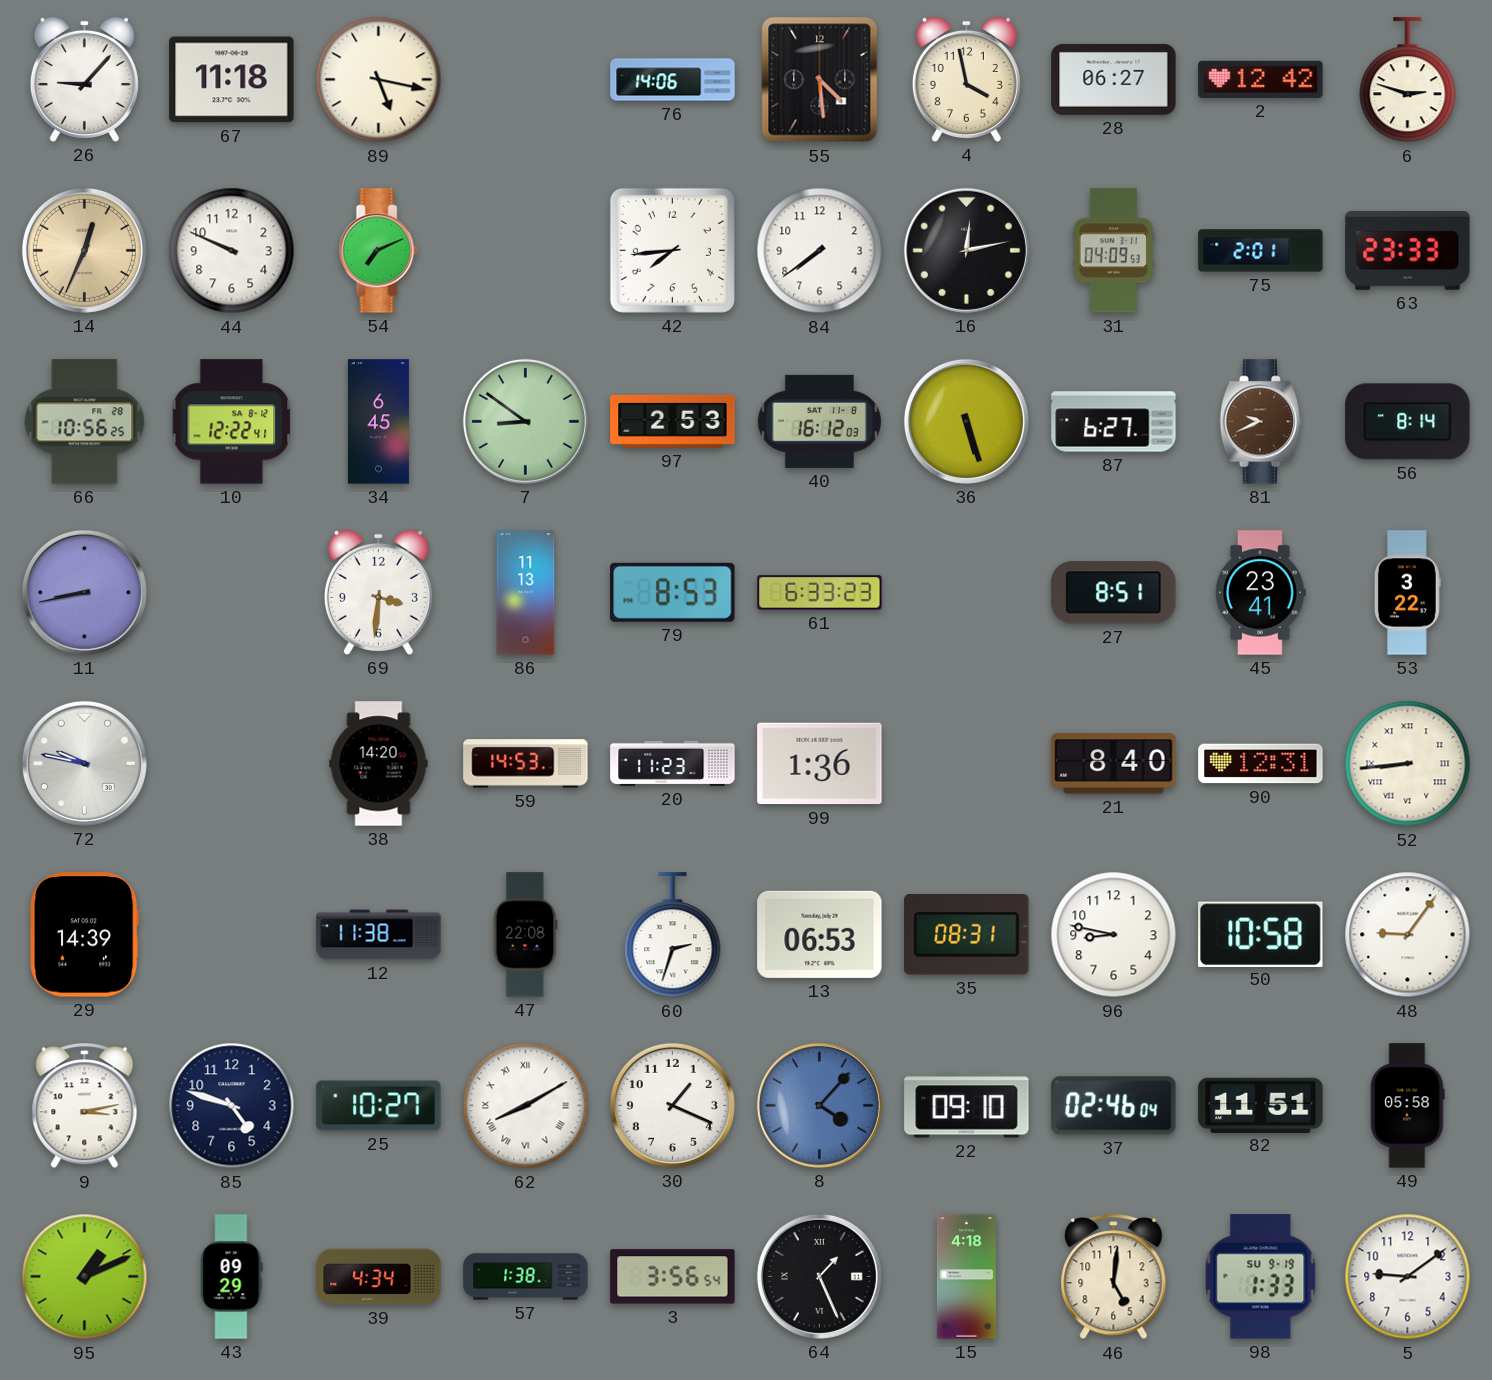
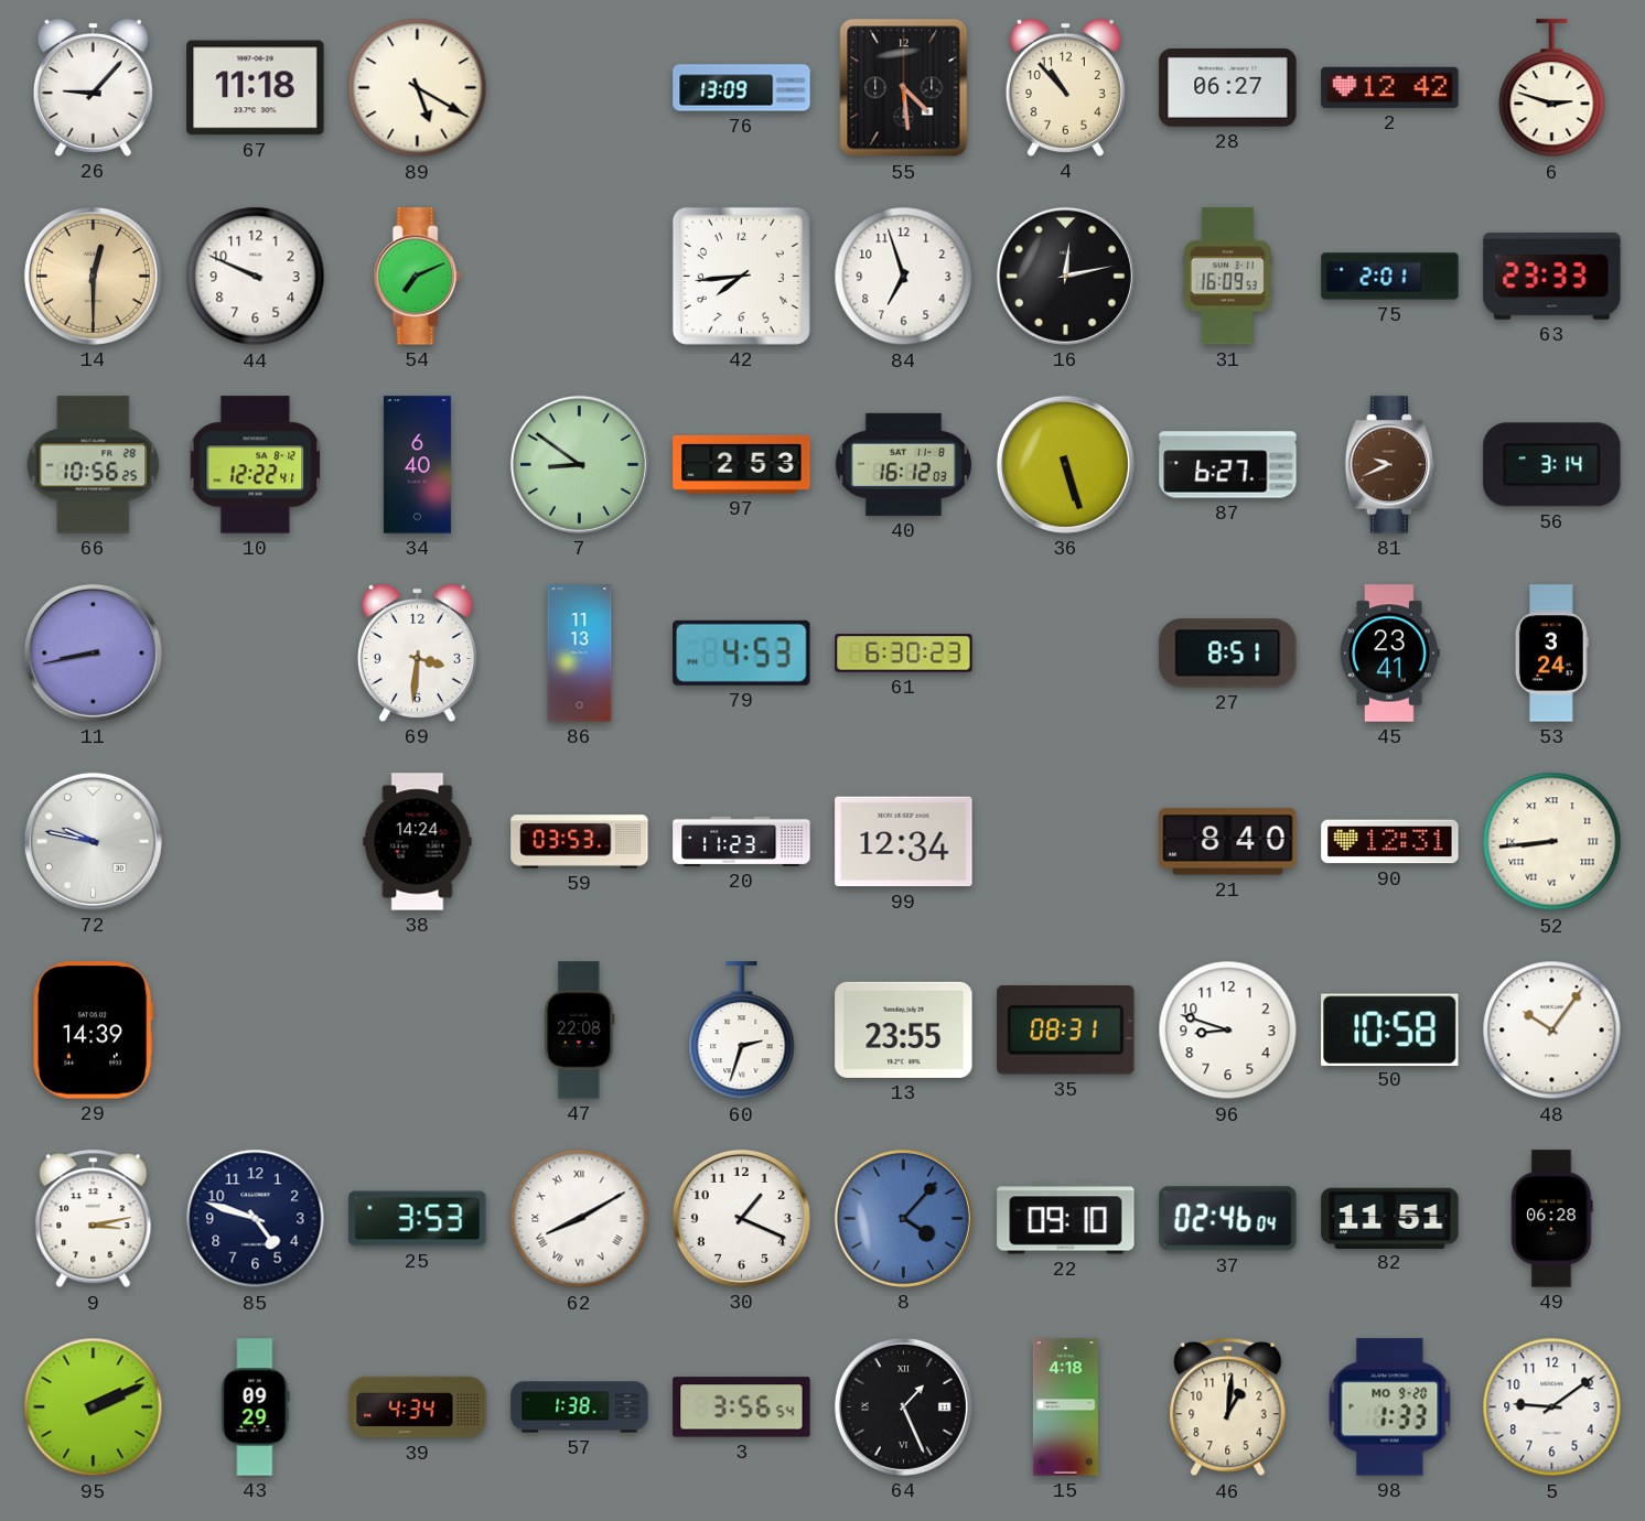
89: 5:17 -> 5:20
76: 14:06 -> 13:09
4: 3:58 -> 10:53
14: 12:34 -> 12:30
84: 7:39 -> 6:57
31: 04:09 -> 16:09
34: 6:45 -> 6:40
56: 8:14 -> 3:14
79: 8:53 -> 4:53
61: 6:33 -> 6:30
53: 3:22 -> 3:24
38: 14:20 -> 14:24
59: 14:53 -> 03:53
99: 1:36 -> 12:34
12: 11:38 -> none
13: 06:53 -> 23:55
96: 8:47 -> 8:48
48: 9:06 -> 10:06
25: 10:27 -> 3:53
49: 05:58 -> 06:28
95: 1:11 -> 2:11
46: 5:01 -> 1:01
98 date: SU 9-19 -> MO 9-20
